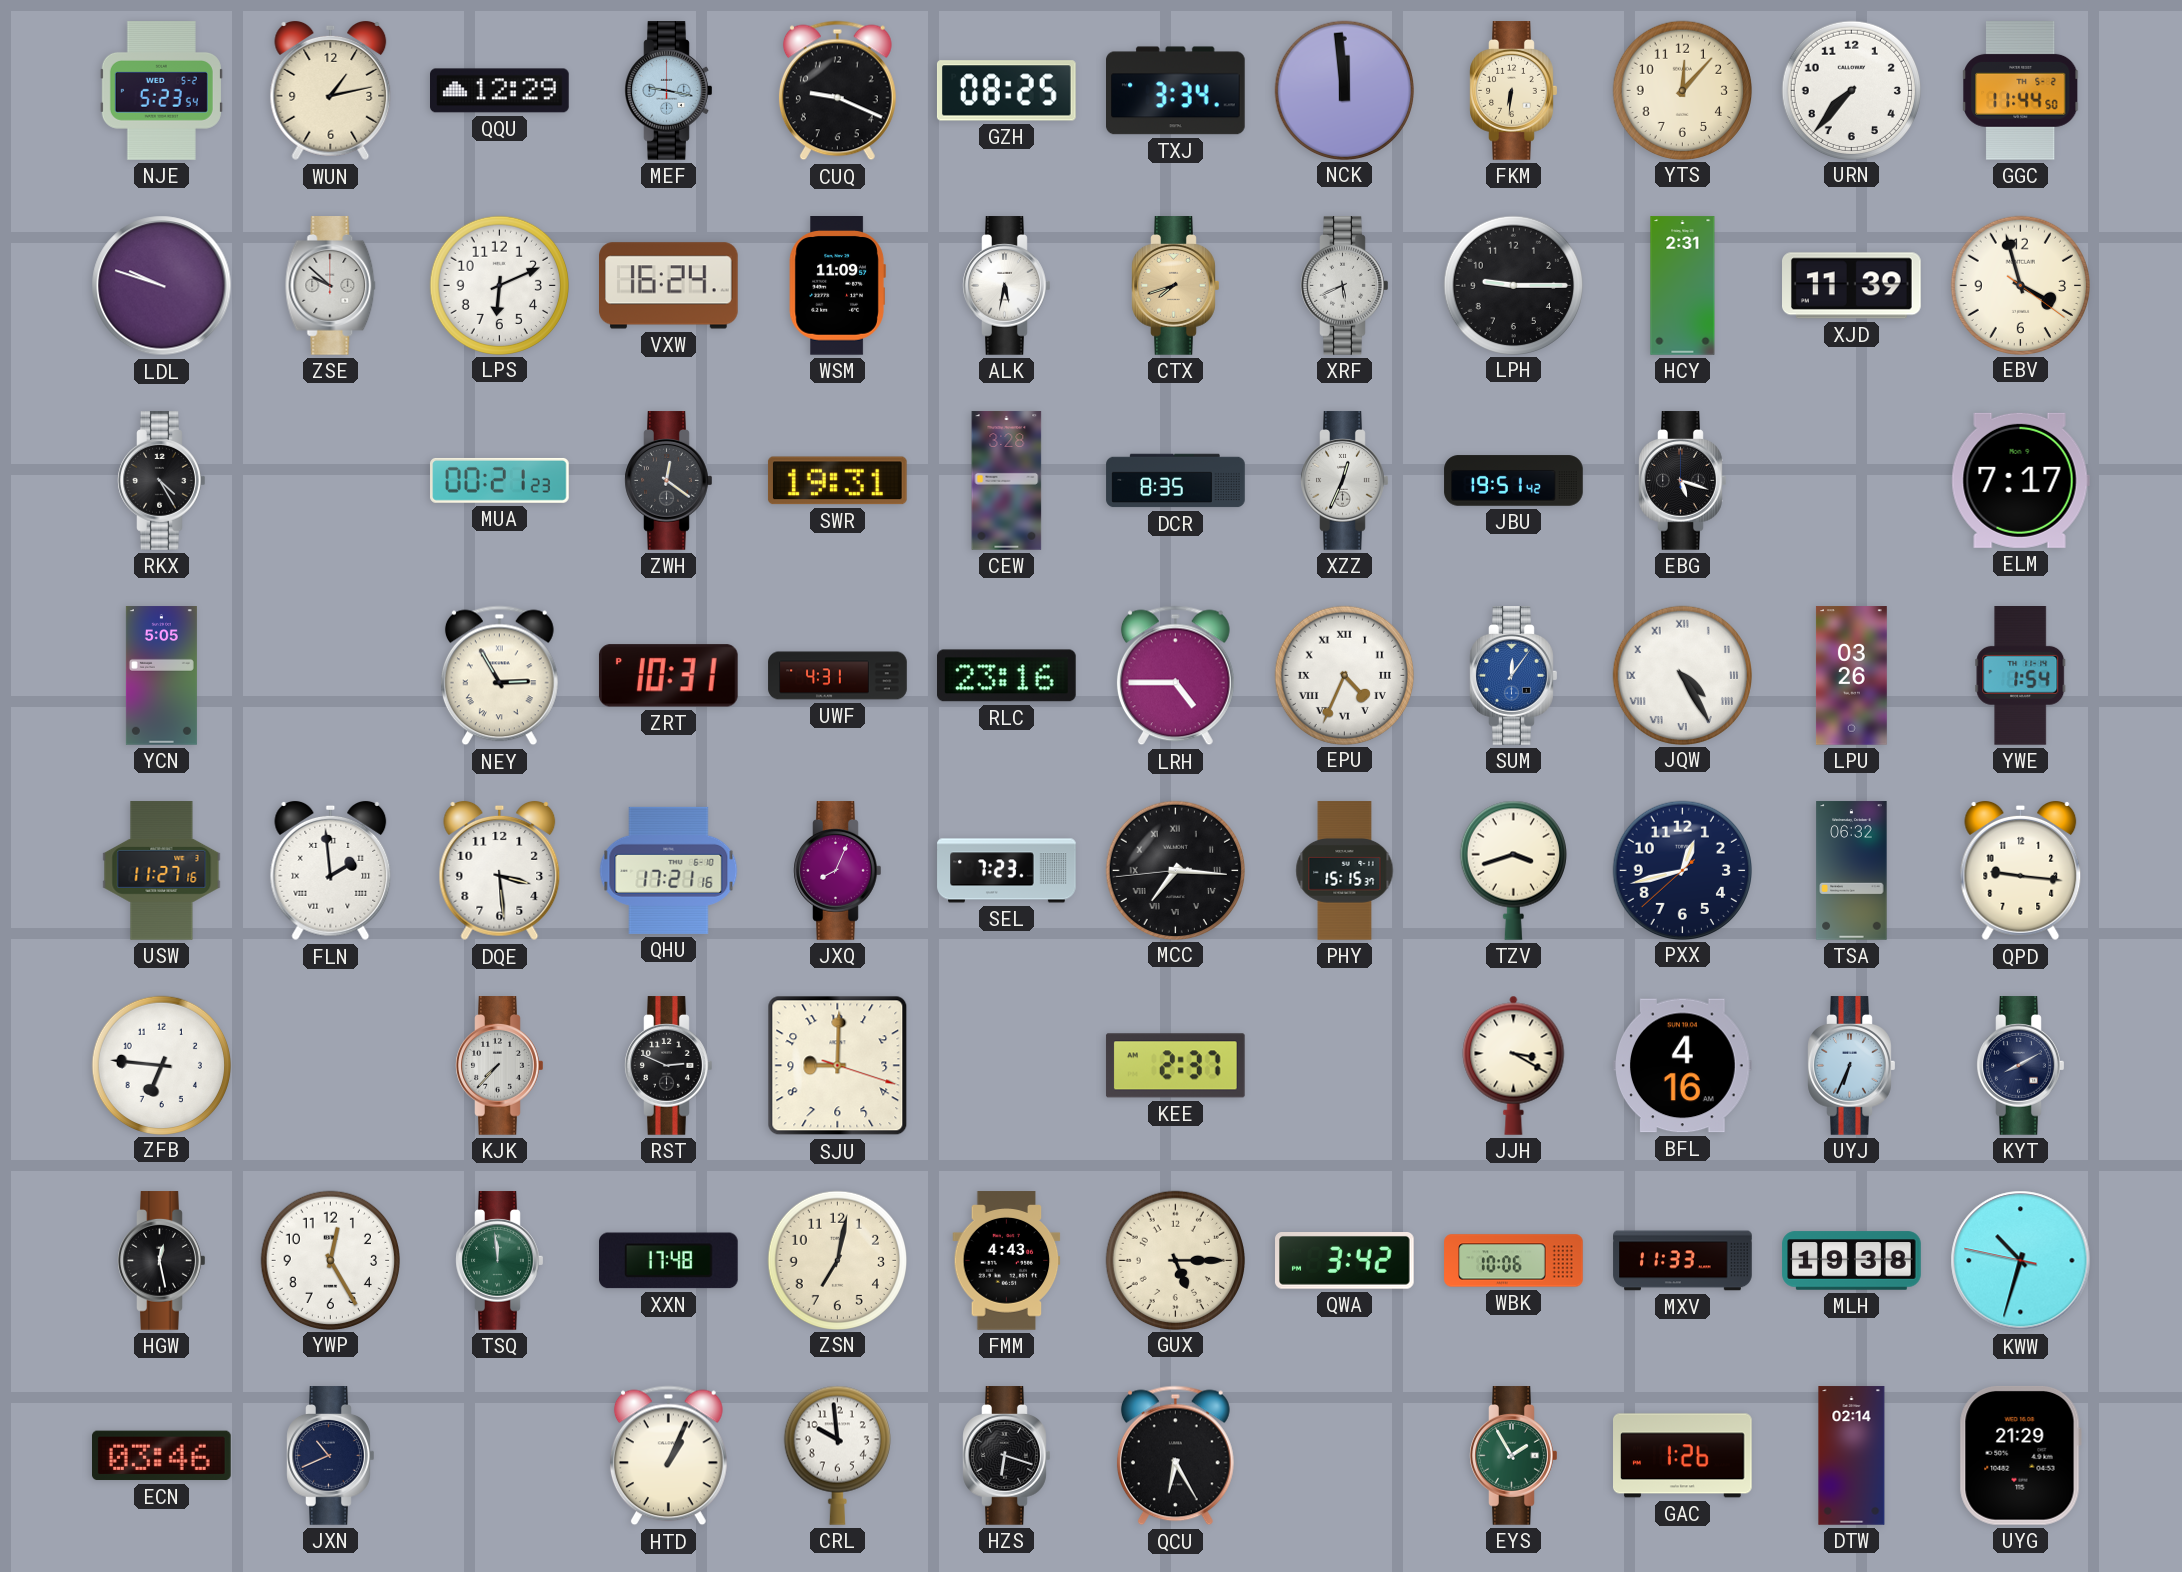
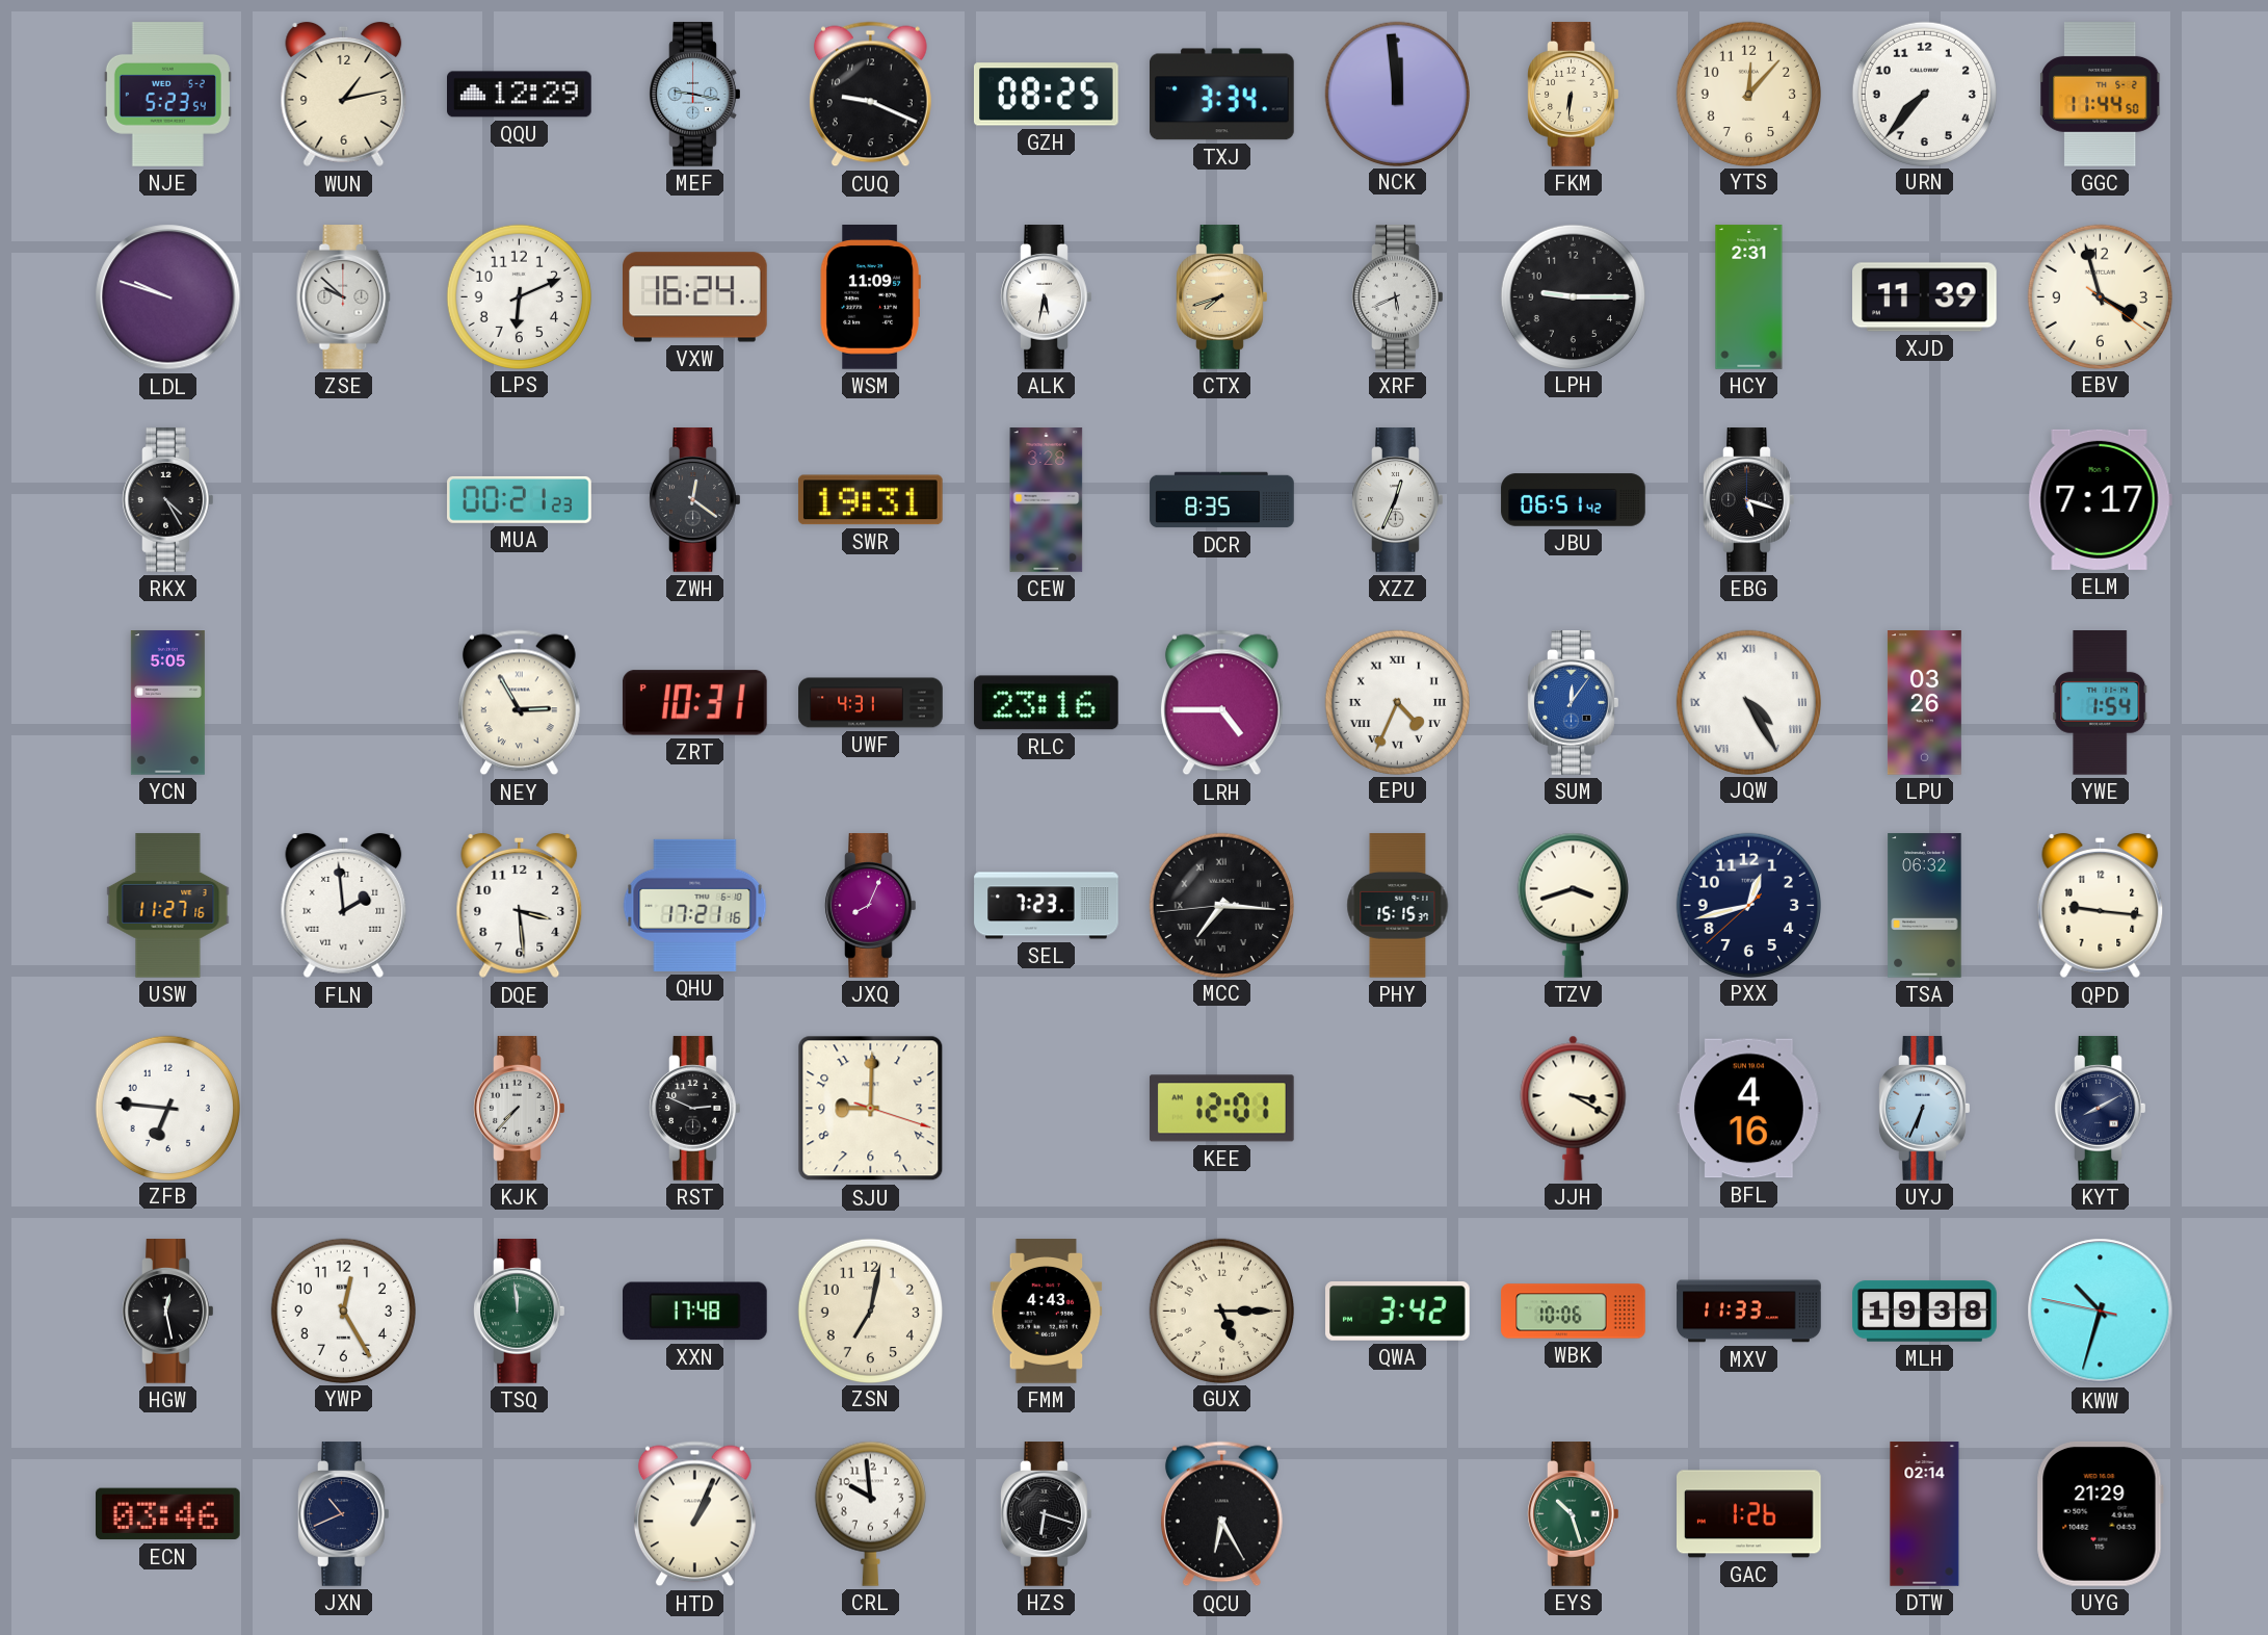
JBU: 19:51 -> 06:51
KEE: 2:37 -> 12:01
EYS: 1:55 -> 10:27
